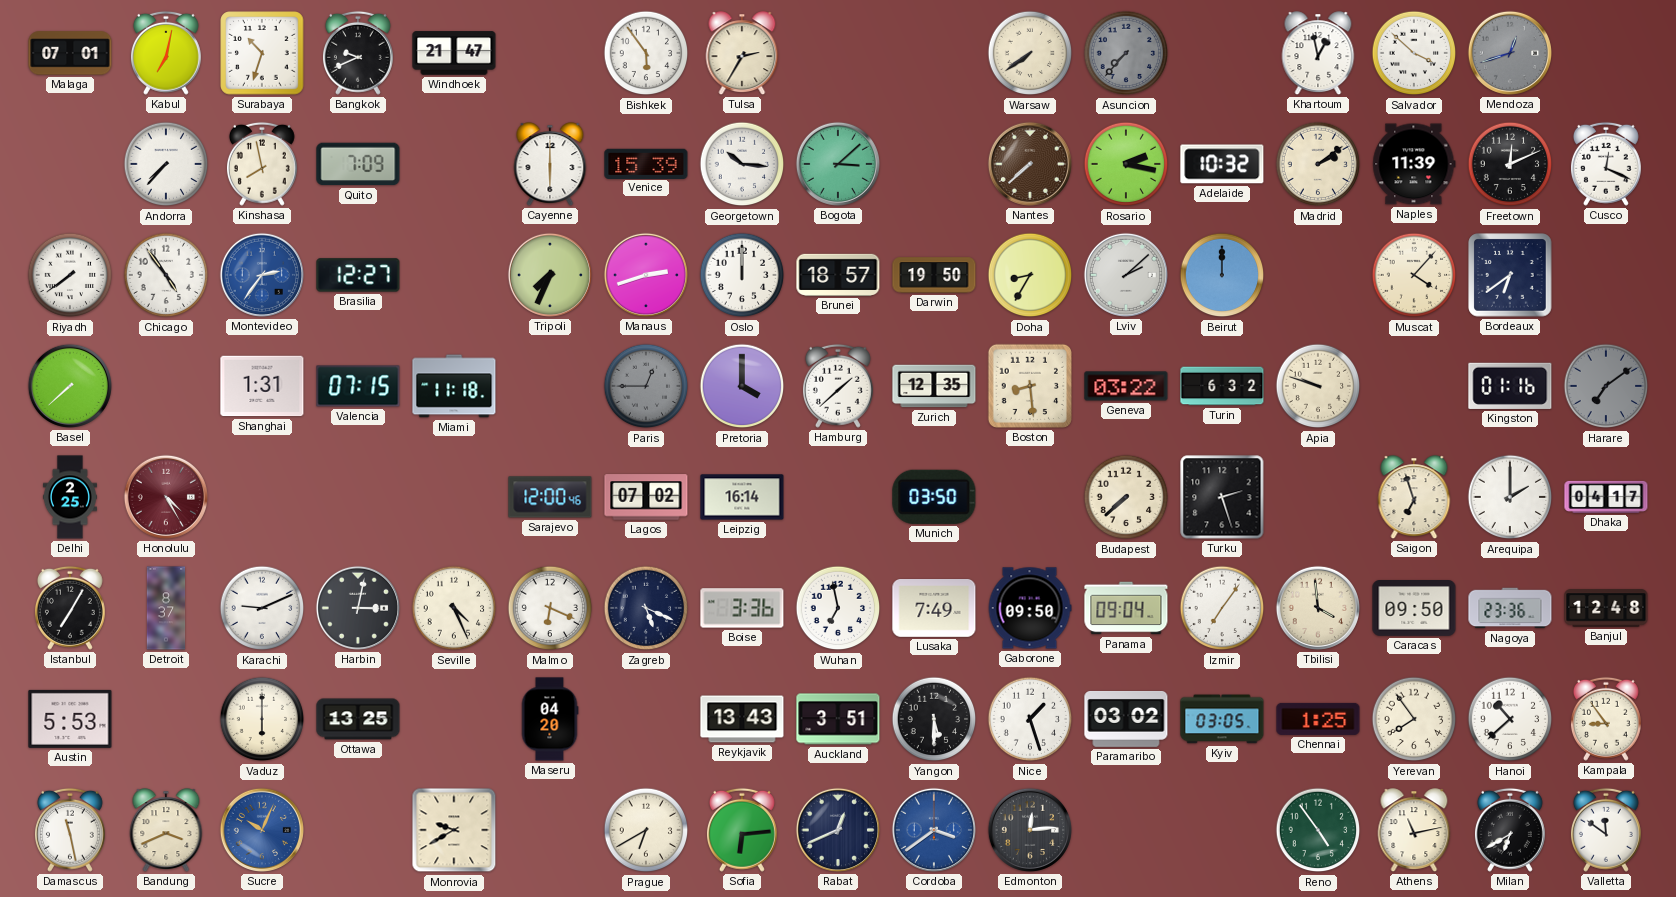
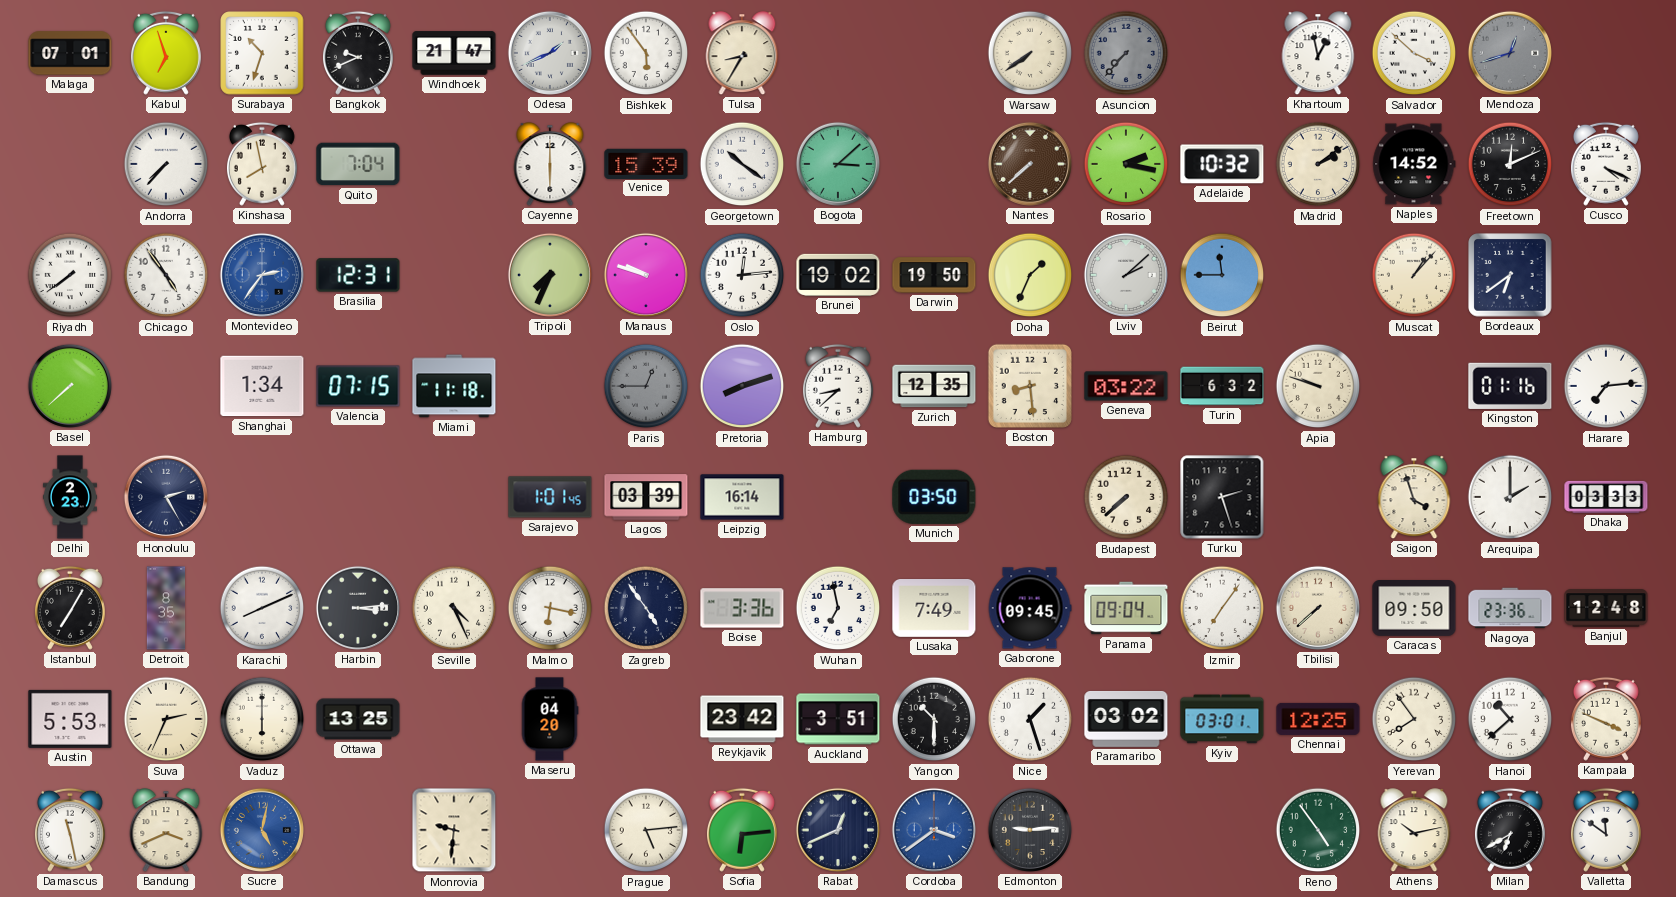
Kabul: 7:02 -> 6:57
Odesa: none -> 1:41
Tulsa: 2:35 -> 8:35
Quito: 7:09 -> 7:04
Georgetown: 10:16 -> 10:21
Naples: 11:39 -> 14:52
Cusco: 12:19 -> 4:19
Brasilia: 12:27 -> 12:31
Manaus: 2:42 -> 9:48
Oslo: 12:00 -> 12:14
Brunei: 18:57 -> 19:02
Doha: 8:35 -> 1:34
Beirut: 12:00 -> 11:45
Muscat: 4:07 -> 1:07
Shanghai: 1:31 -> 1:34
Pretoria: 4:00 -> 8:12
Hamburg: 1:38 -> 8:38
Harare: 7:09 -> 7:14
Harare dial: grey -> white
Delhi: 2:25 -> 2:23
Honolulu: 4:25 -> 2:25
Honolulu dial: burgundy -> navy
Sarajevo: 12:00 -> 1:01
Lagos: 07:02 -> 03:39
Saigon: 6:57 -> 3:57
Dhaka: 04:17 -> 03:33
Detroit: 8:37 -> 8:35
Karachi: 9:11 -> 8:11
Harbin: 3:02 -> 3:14
Malmo: 6:19 -> 6:17
Zagreb: 5:19 -> 4:54
Gaborone: 09:50 -> 09:45
Tbilisi: 3:59 -> 7:38
Suva: none -> 2:34
Reykjavik: 13:43 -> 23:42
Yangon: 5:30 -> 10:30
Kyiv: 03:05 -> 03:01
Chennai: 1:25 -> 12:25
Kampala: 8:54 -> 3:49
Sucre: 10:04 -> 5:02
Monrovia: 9:40 -> 9:31
Prague: 6:40 -> 5:14
Edmonton: 12:14 -> 9:14
Athens: 11:13 -> 10:13
